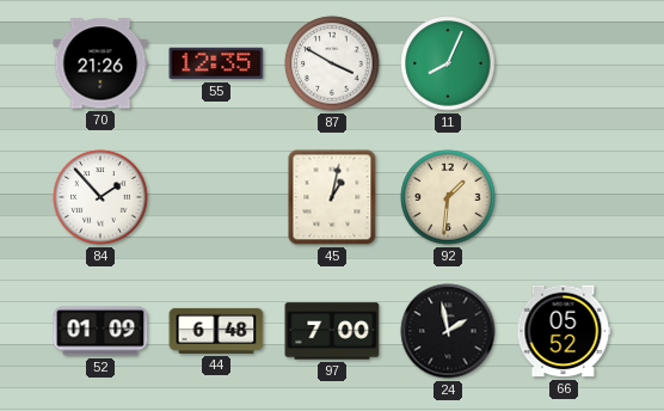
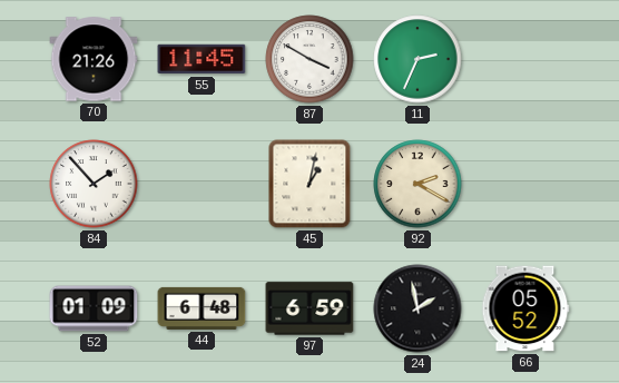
55: 12:35 -> 11:45
11: 8:04 -> 2:34
92: 1:31 -> 2:20
97: 7:00 -> 6:59
